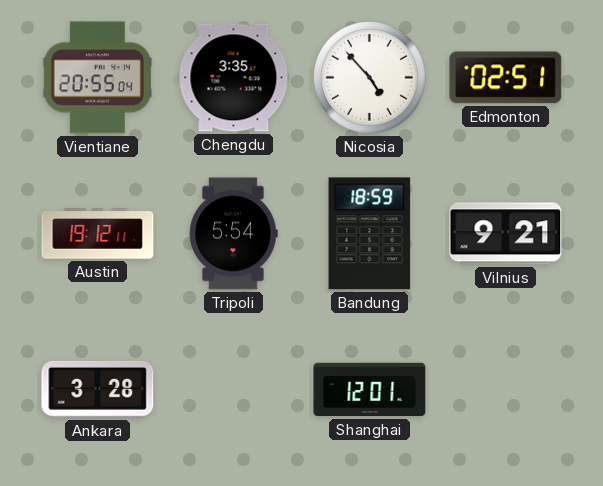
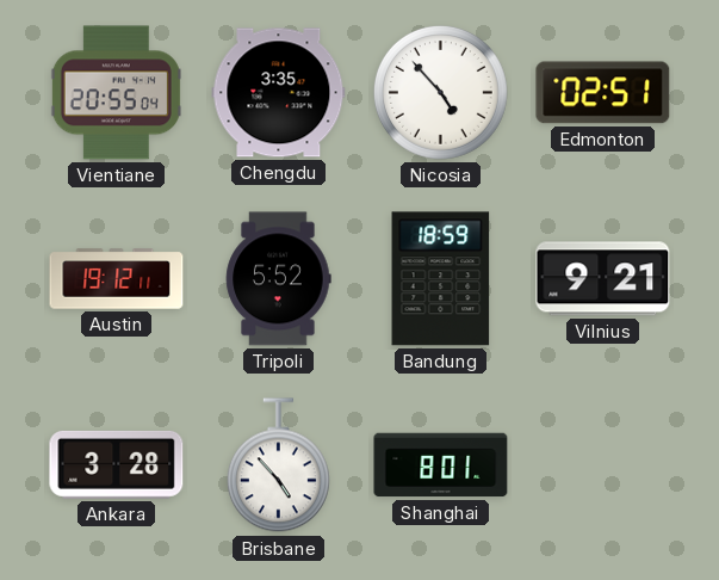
Tripoli: 5:54 -> 5:52
Brisbane: none -> 4:53
Shanghai: 12:01 -> 8:01
